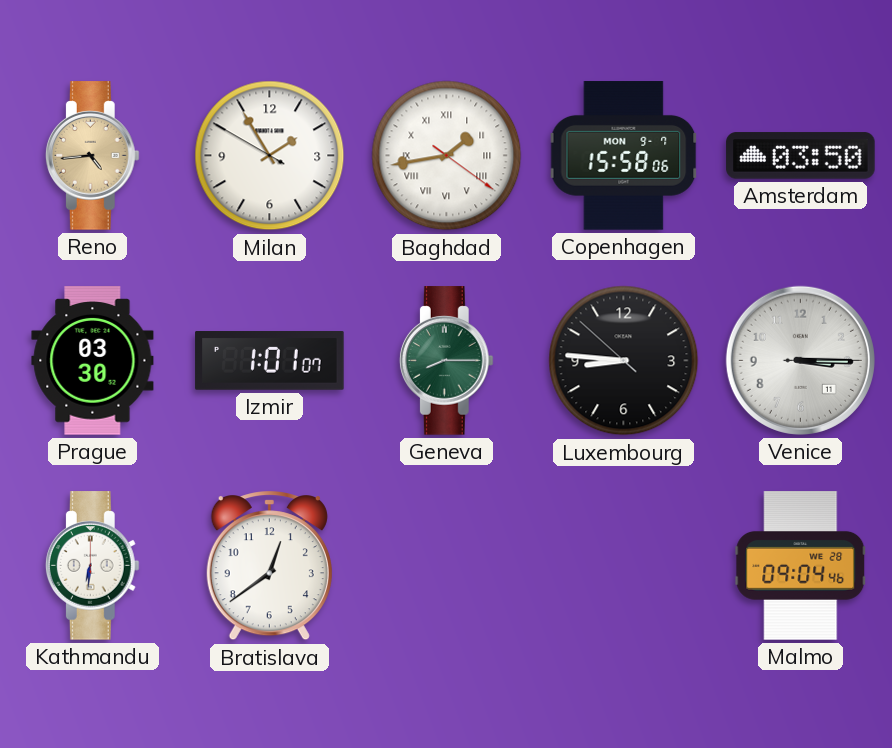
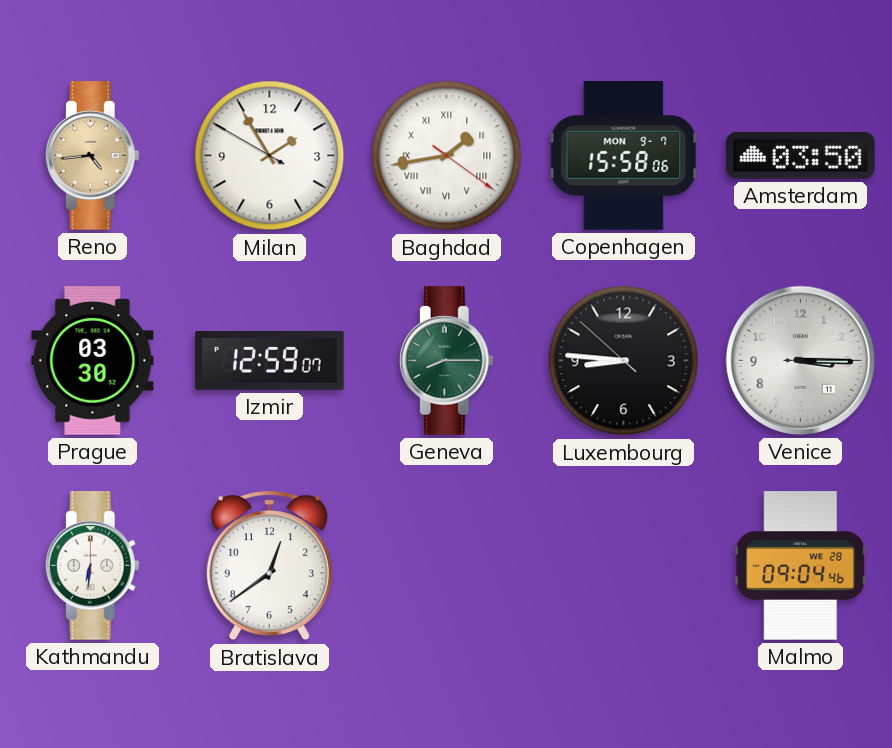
Izmir: 1:01 -> 12:59
